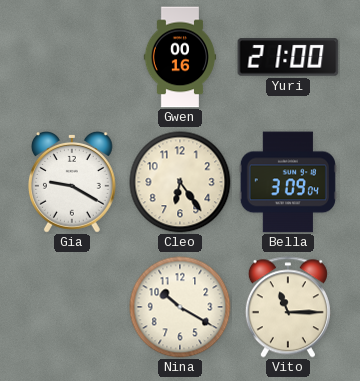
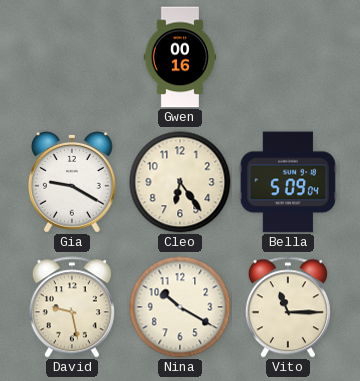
Yuri: 21:00 -> none
Bella: 3:09 -> 5:09
David: none -> 9:28
